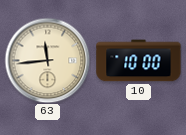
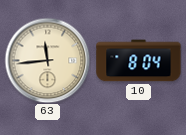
10: 10:00 -> 8:04
